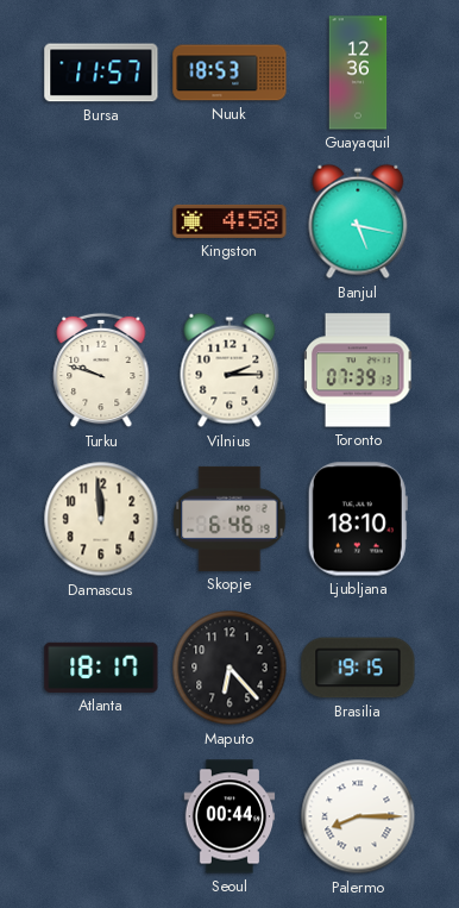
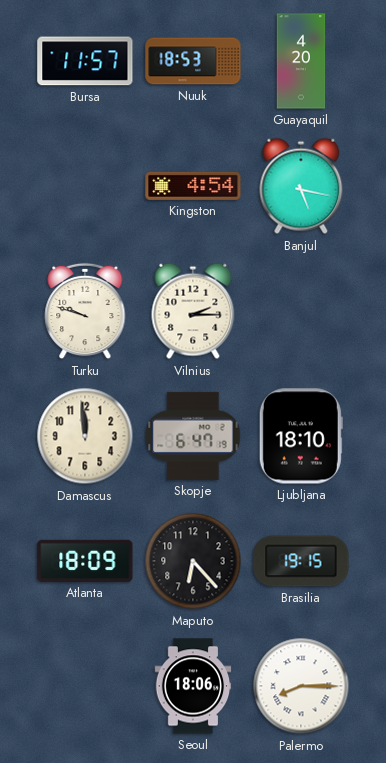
Guayaquil: 12:36 -> 4:20
Kingston: 4:58 -> 4:54
Toronto: 07:39 -> none
Skopje: 6:46 -> 6:47
Atlanta: 18:17 -> 18:09
Seoul: 00:44 -> 18:06
